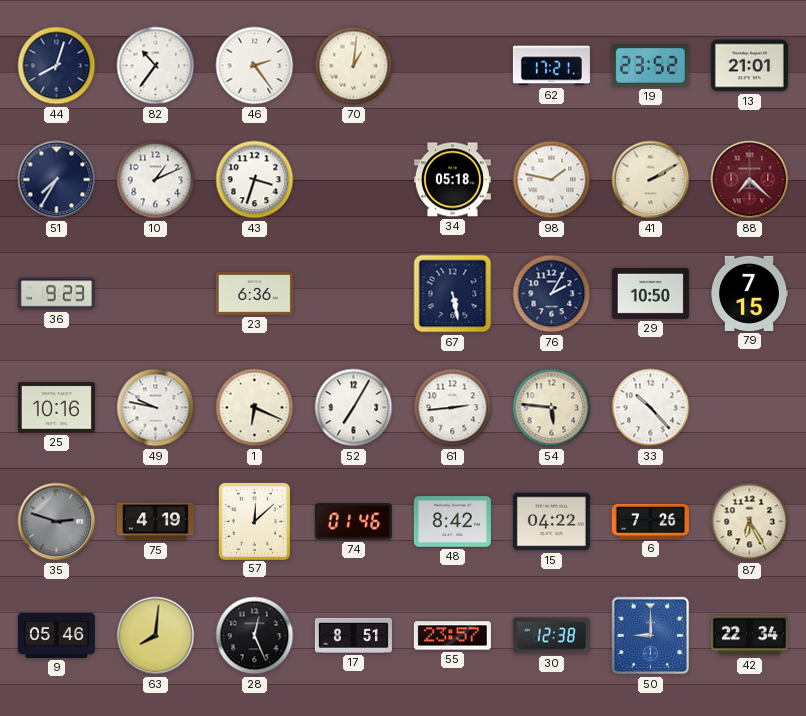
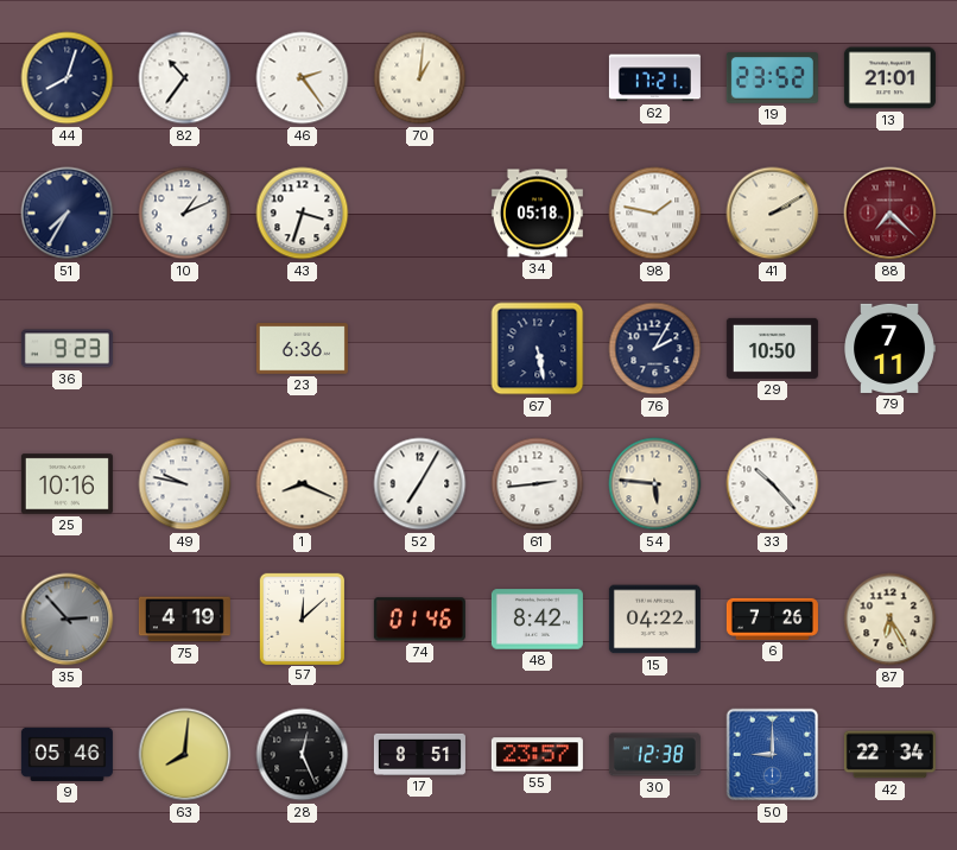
79: 7:15 -> 7:11
1: 6:19 -> 8:19
35: 2:48 -> 2:53
